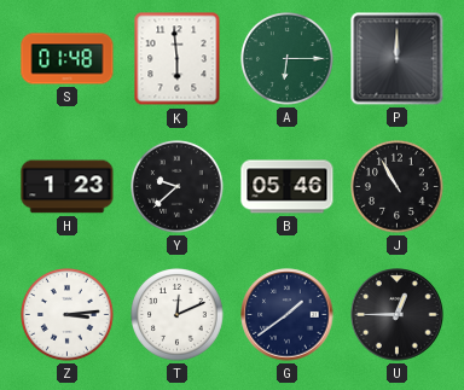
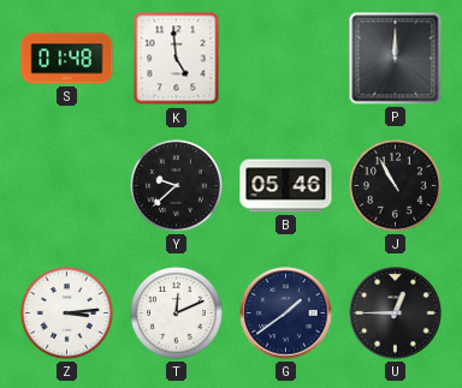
K: 5:59 -> 4:59
A: 6:15 -> none
H: 1:23 -> none
